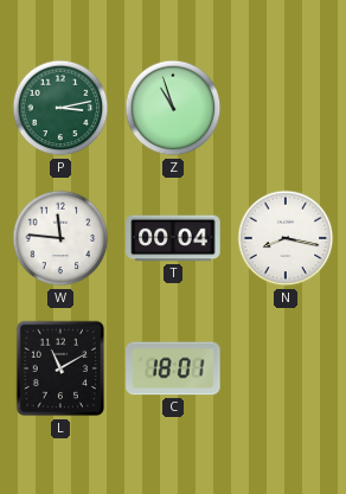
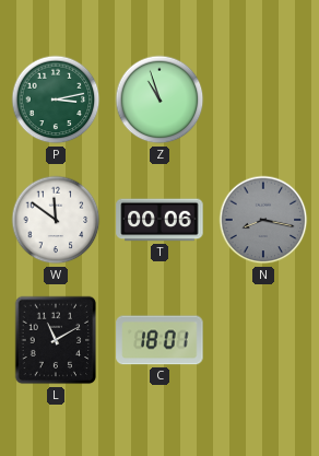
W: 11:46 -> 11:51
T: 00:04 -> 00:06
N dial: white -> grey
